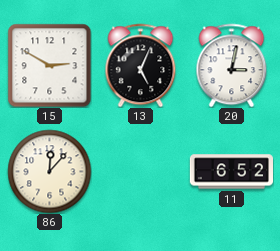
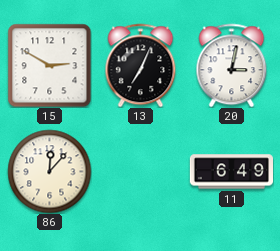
13: 5:04 -> 7:04
11: 6:52 -> 6:49
